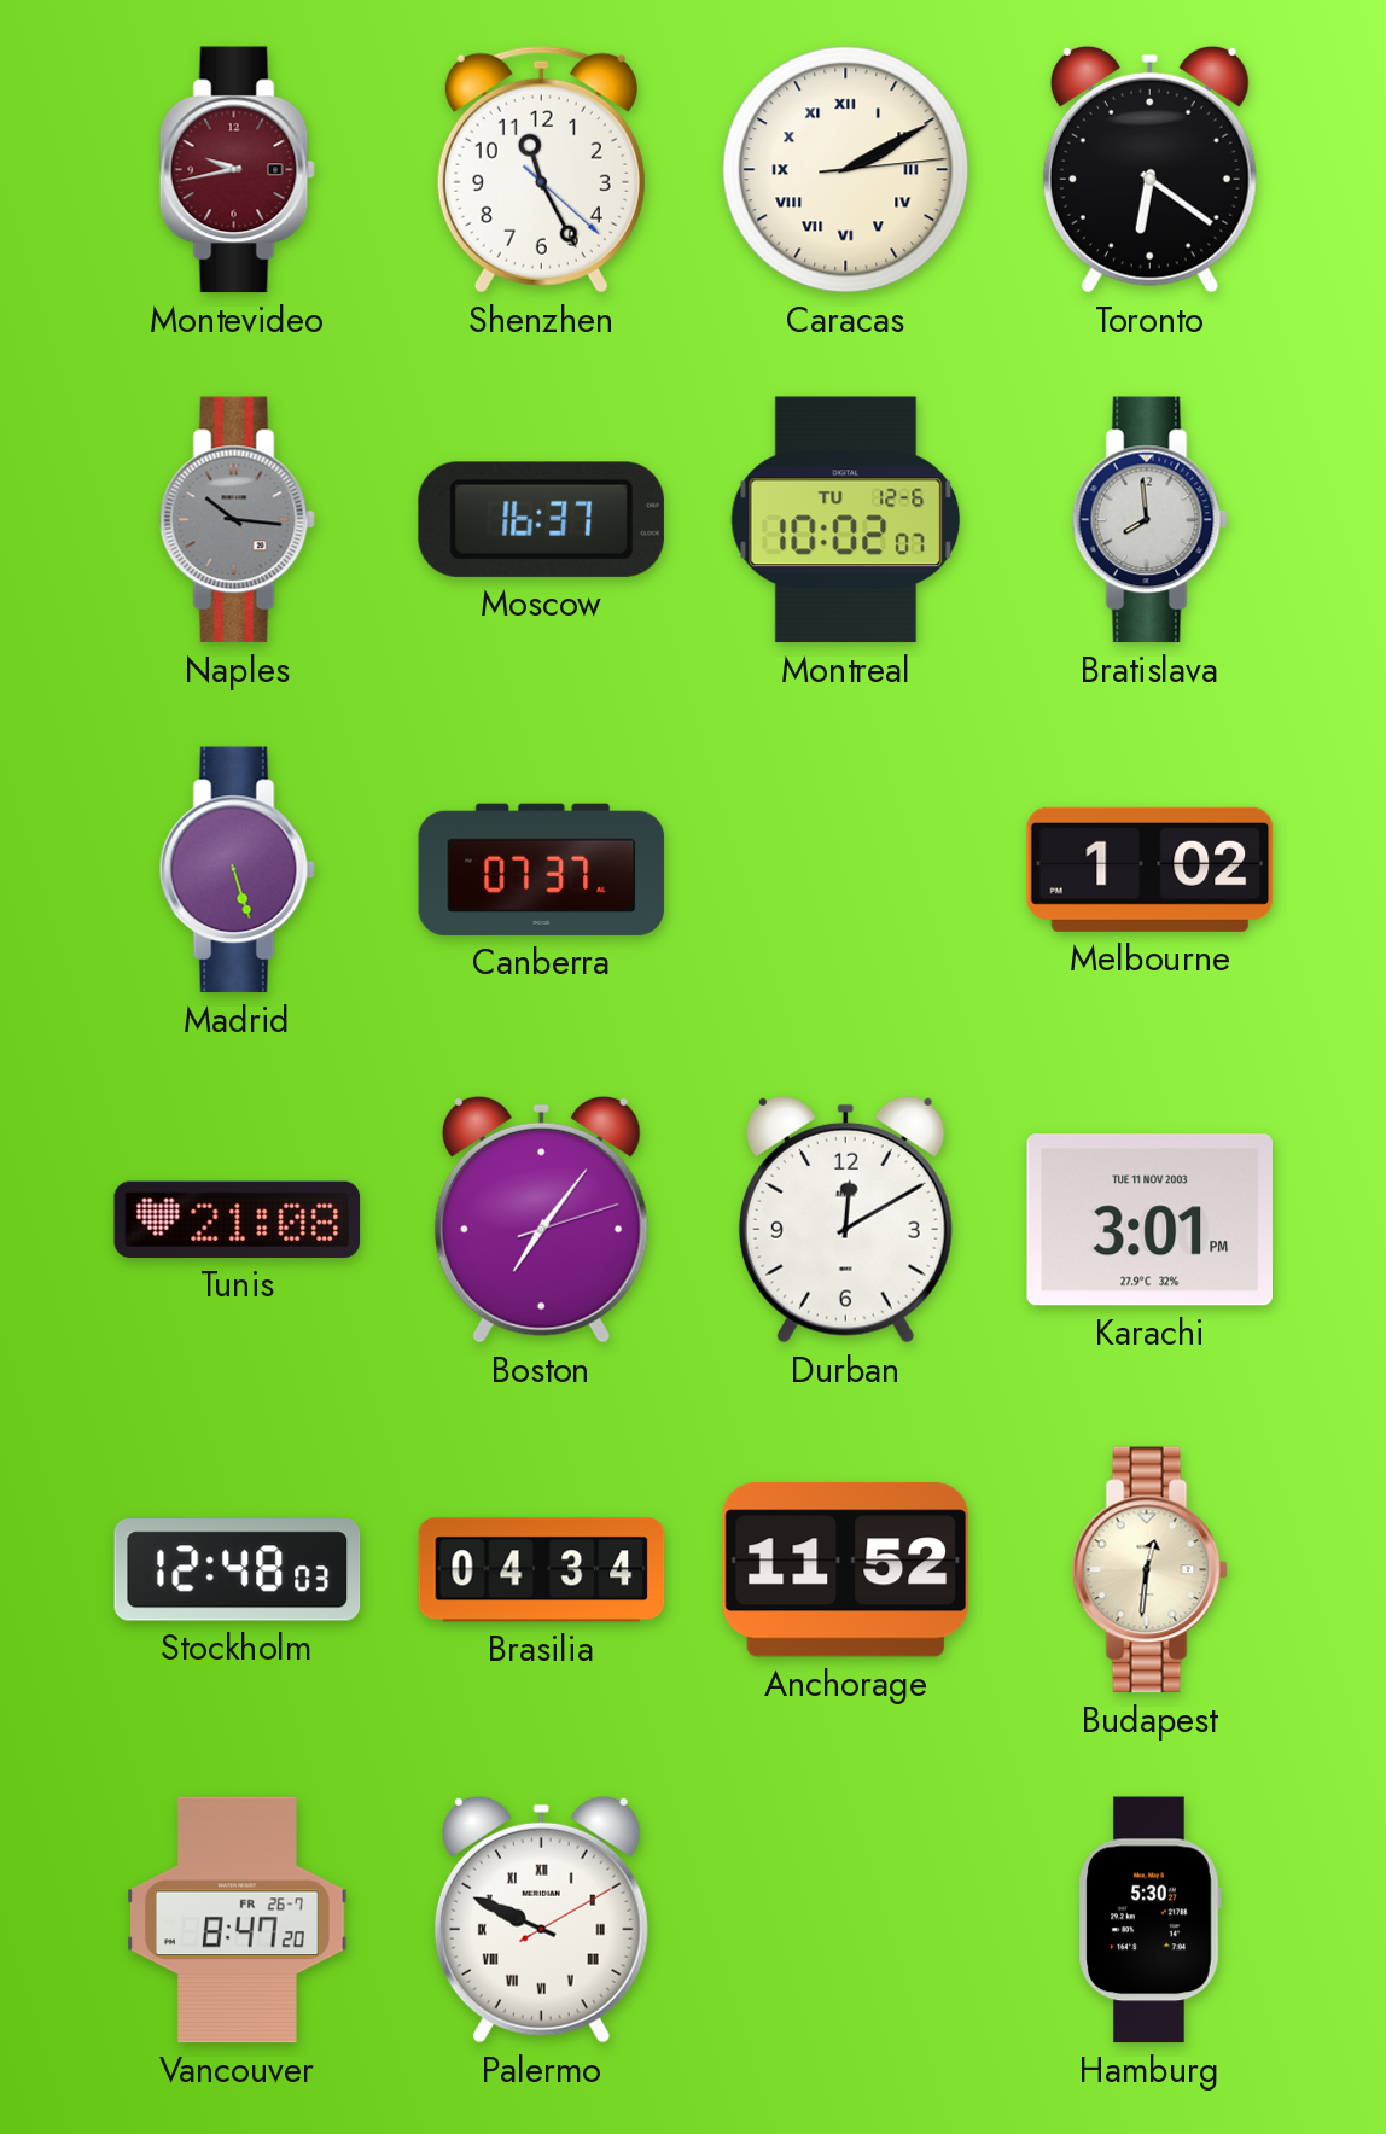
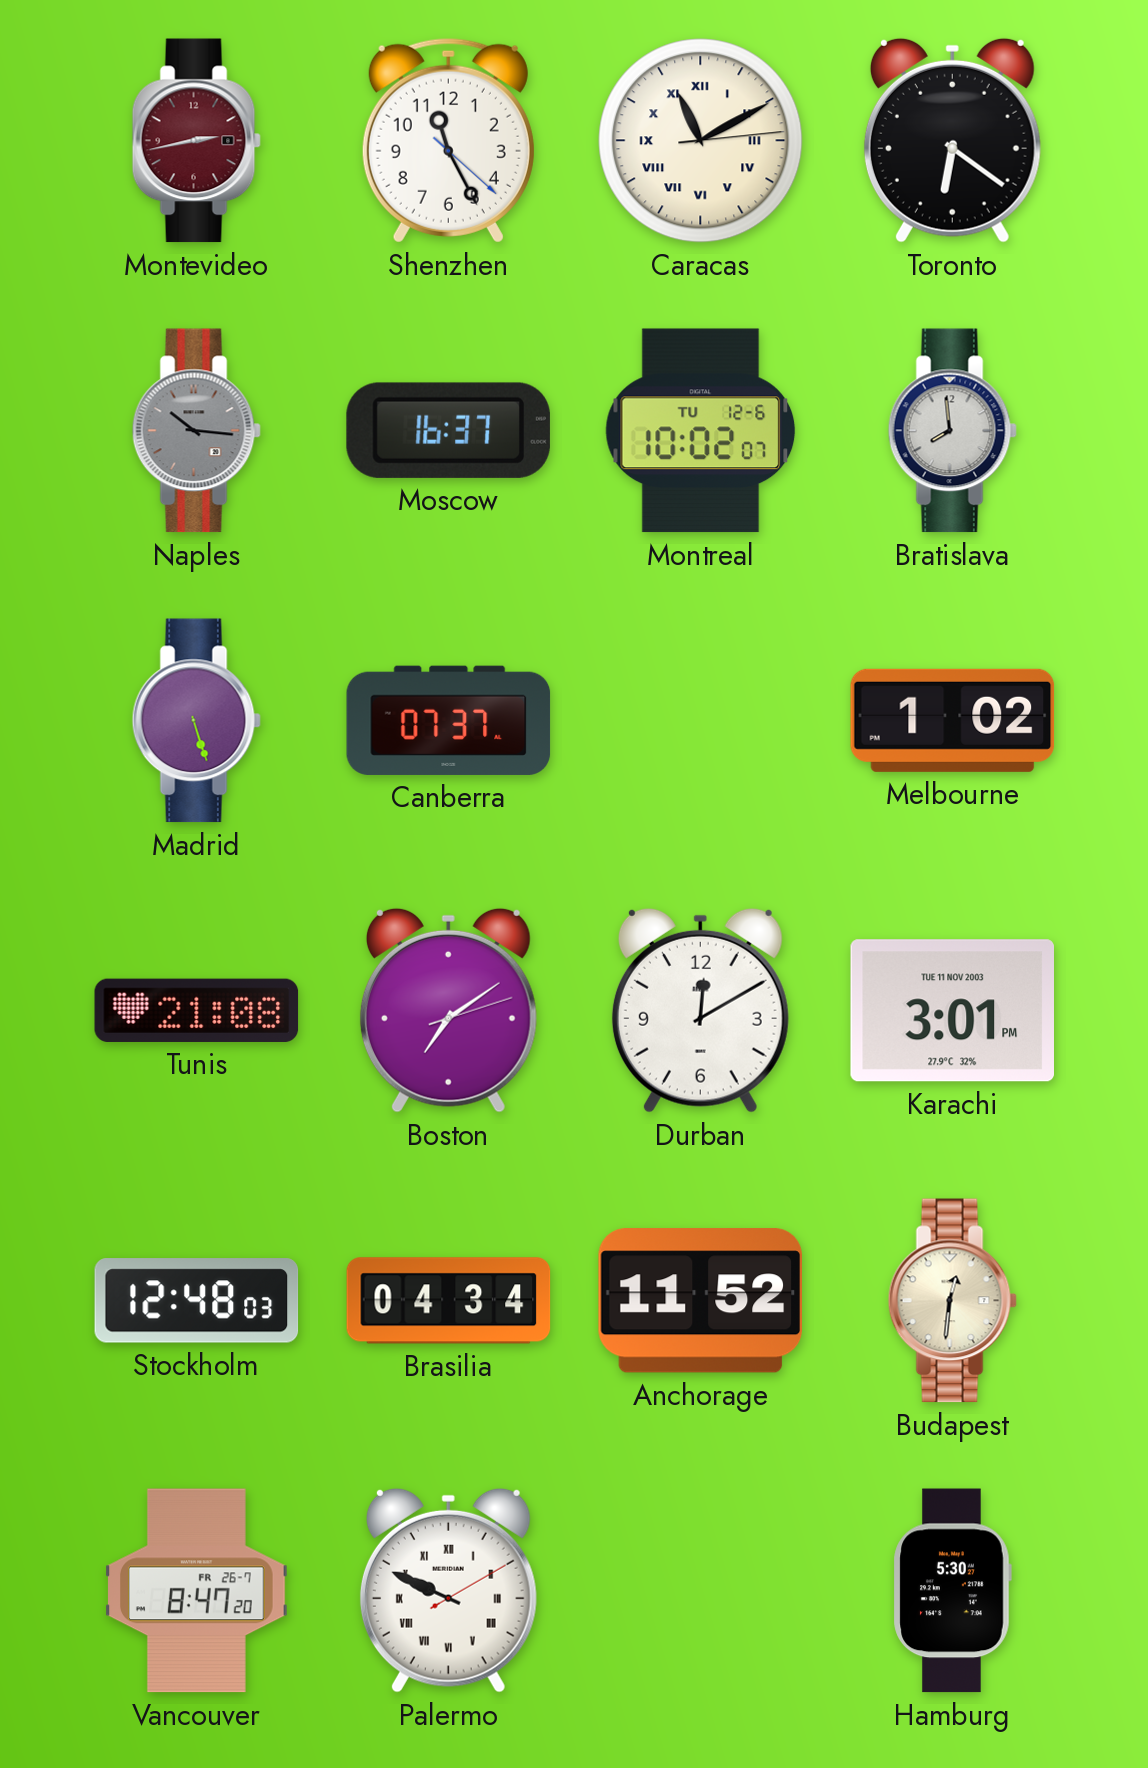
Montevideo: 9:43 -> 2:43
Caracas: 2:10 -> 11:10
Boston: 7:06 -> 7:09
